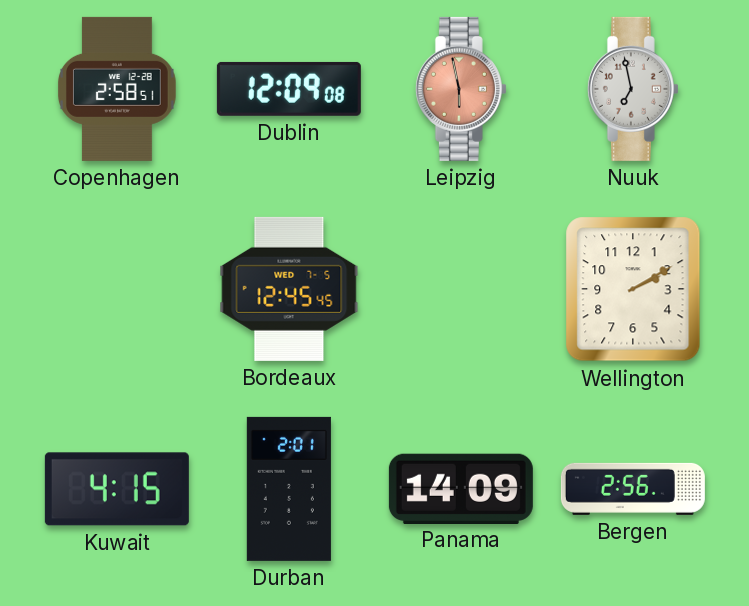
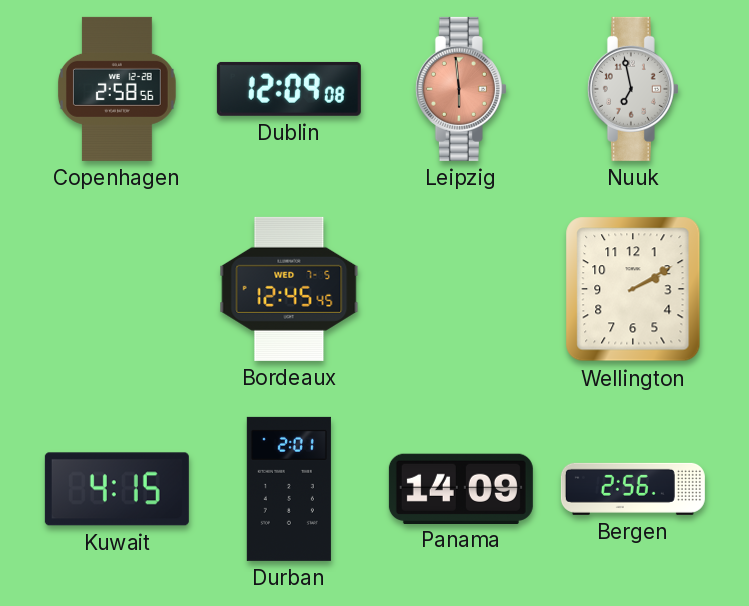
Copenhagen: 2:58:51 -> 2:58:56
Leipzig: 5:58 -> 5:59
